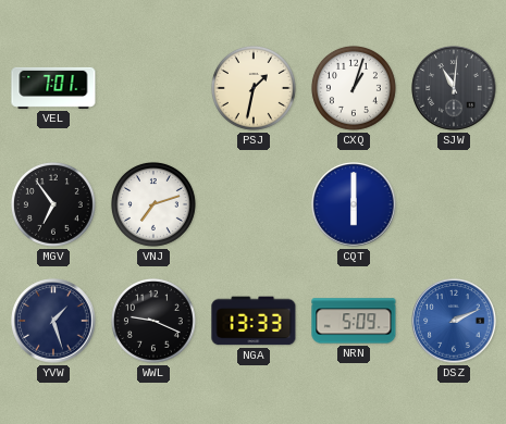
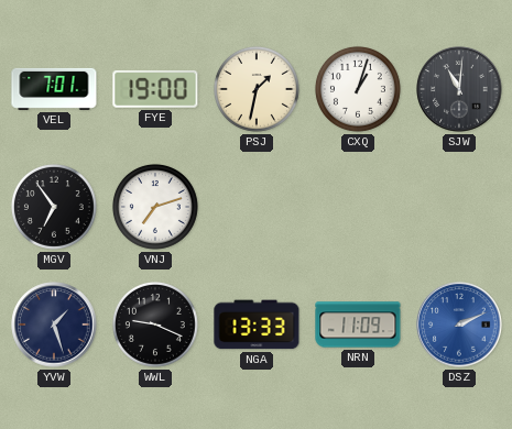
FYE: none -> 19:00
CQT: 6:00 -> none
NRN: 5:09 -> 11:09
